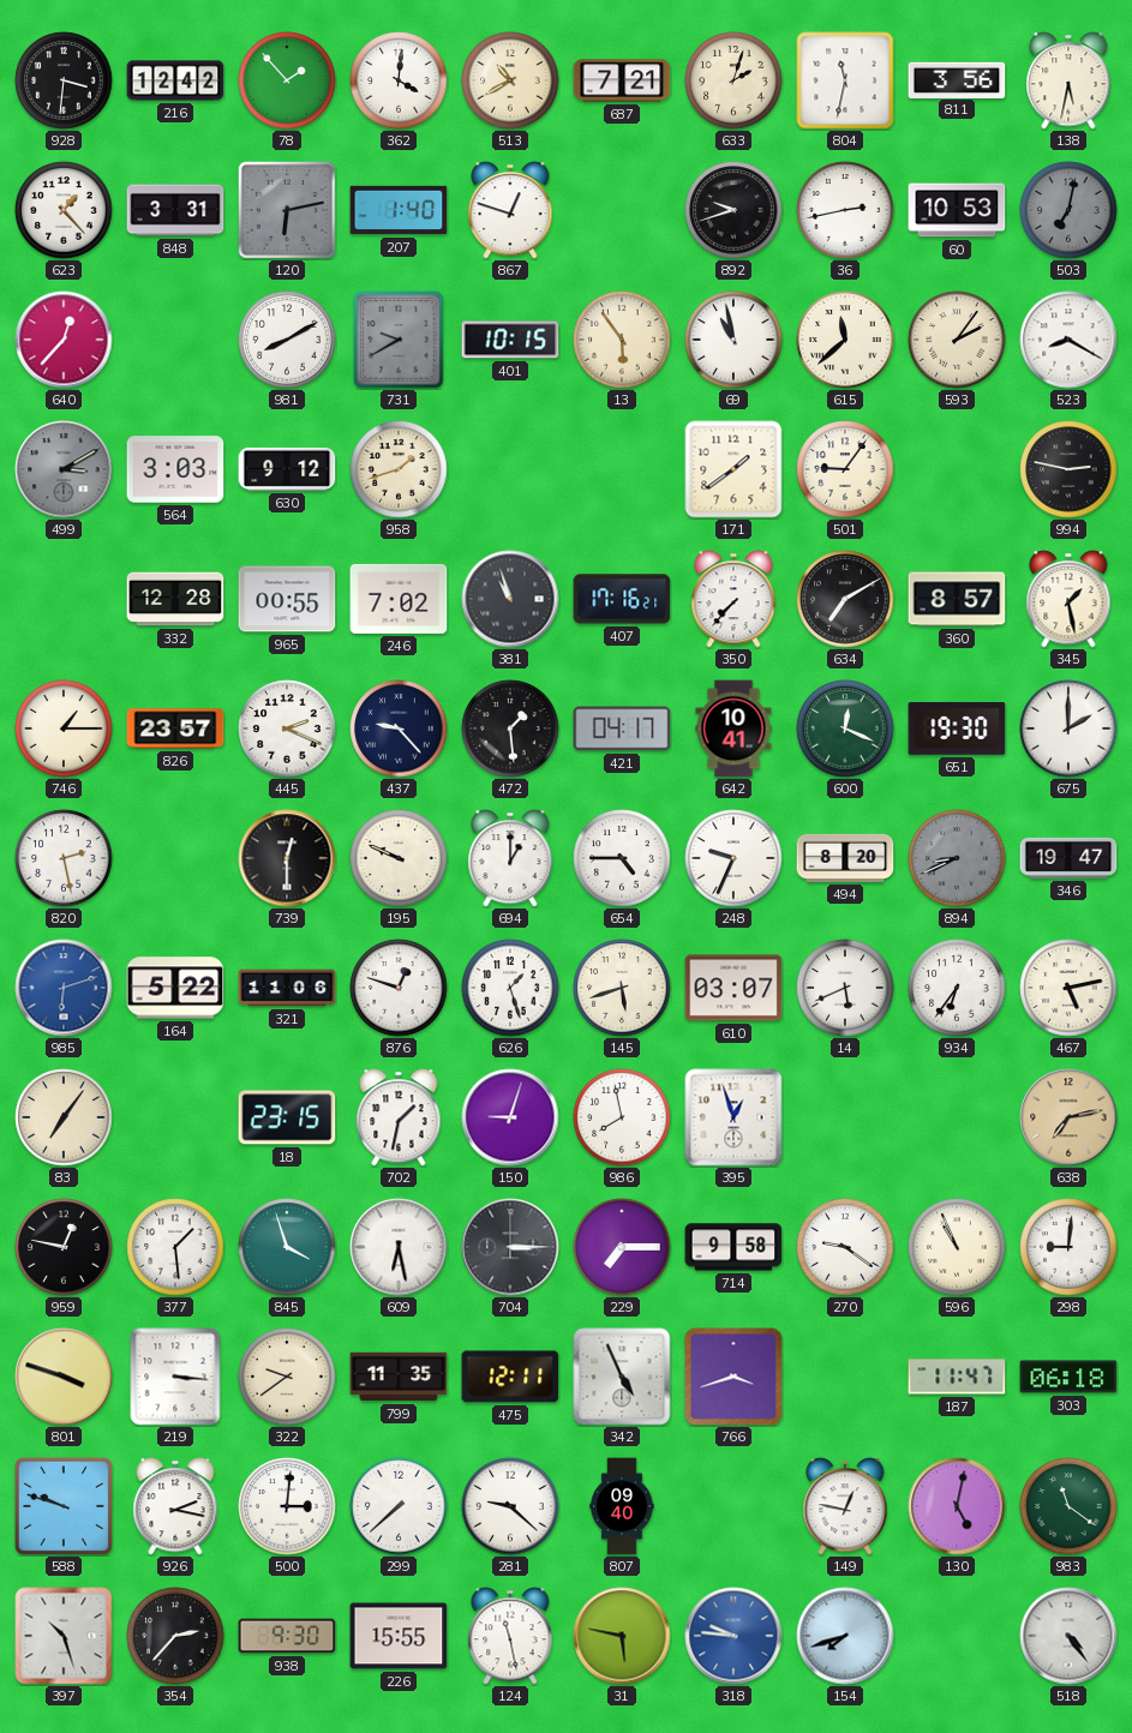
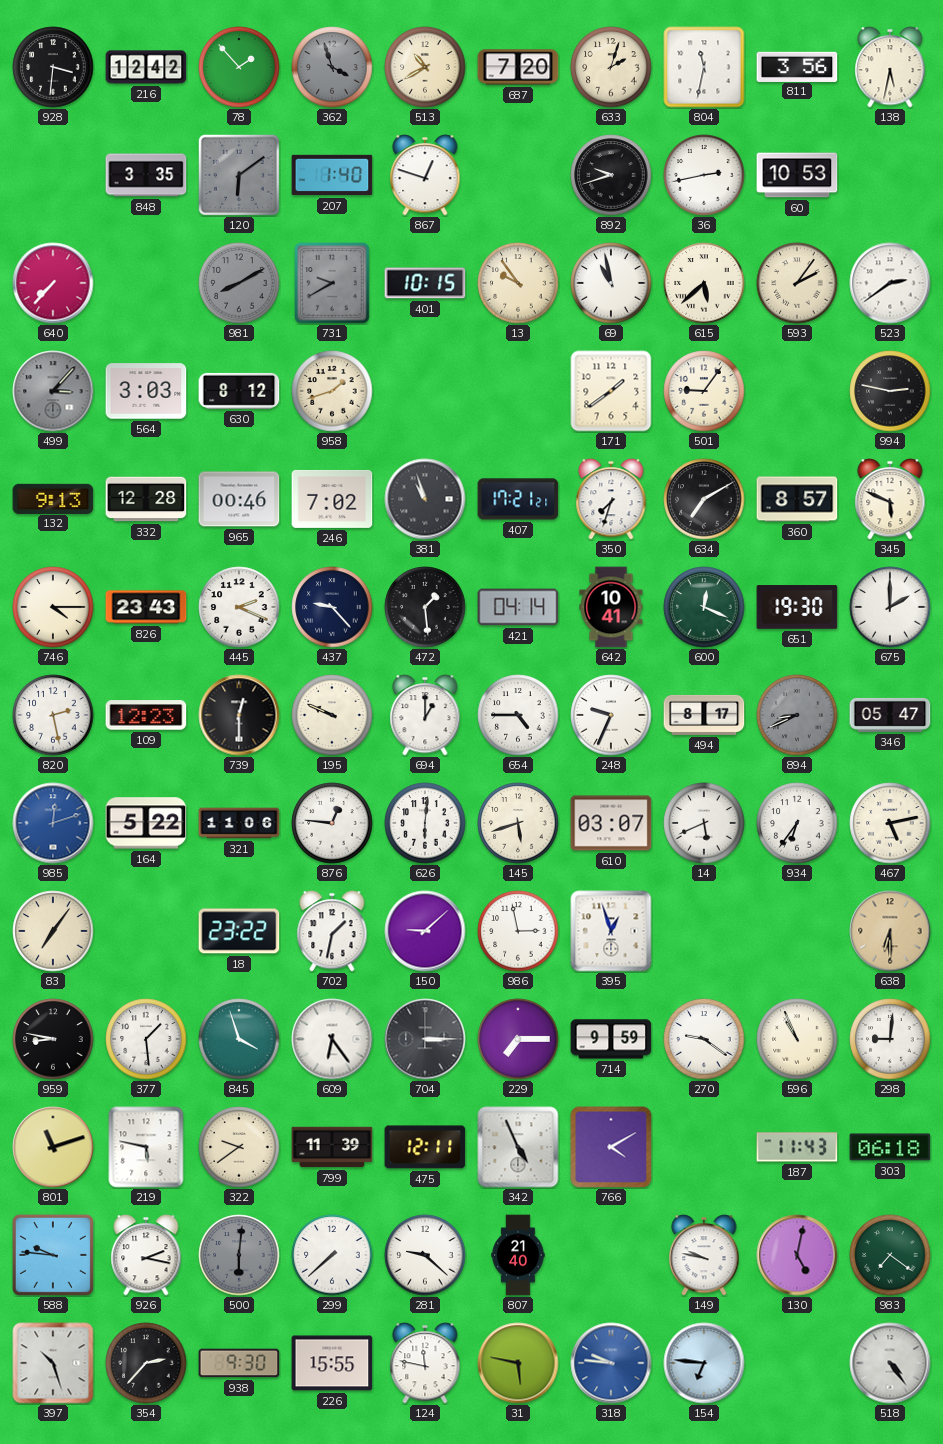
362: 4:01 -> 3:57
362 dial: white -> grey
687: 7:21 -> 7:20
623: 1:23 -> none
848: 3:31 -> 3:35
120: 6:13 -> 6:09
503: 7:02 -> none
640: 12:37 -> 7:37
981 dial: white -> grey
13: 5:54 -> 9:54
615: 11:38 -> 5:38
523: 8:20 -> 2:39
499: 3:10 -> 3:07
630: 9:12 -> 8:12
132: none -> 9:13
965: 00:55 -> 00:46
407: 17:16 -> 17:21
350: 7:37 -> 7:33
345: 1:28 -> 5:49
746: 1:15 -> 4:15
826: 23:57 -> 23:43
421: 04:17 -> 04:14
109: none -> 12:23
494: 8:20 -> 8:17
346: 19:47 -> 05:47
985: 6:12 -> 12:12
876: 12:48 -> 12:46
626: 1:27 -> 6:01
18: 23:15 -> 23:22
150: 9:03 -> 9:08
986: 7:58 -> 2:58
638: 7:13 -> 6:30
959: 12:47 -> 8:47
609: 6:28 -> 6:24
714: 9:58 -> 9:59
801: 3:48 -> 11:12
219: 3:16 -> 5:47
799: 11:35 -> 11:39
766: 3:42 -> 4:10
187: 11:47 -> 11:43
588: 9:48 -> 9:46
500: 3:01 -> 6:01
500 dial: white -> grey
807: 09:40 -> 21:40
149: 12:47 -> 9:47
983: 11:21 -> 7:21
124: 11:28 -> 11:47
154: 7:42 -> 6:46
